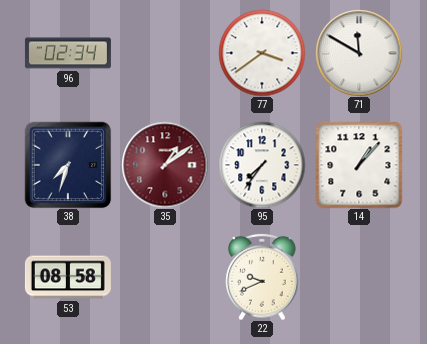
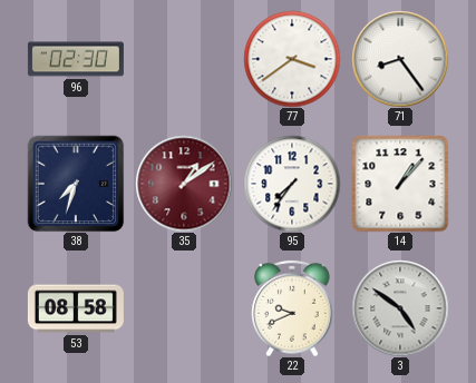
96: 02:34 -> 02:30
71: 11:50 -> 8:24
3: none -> 4:51
